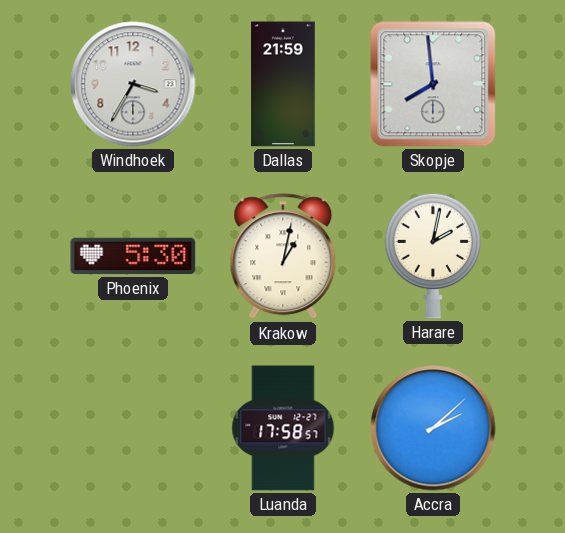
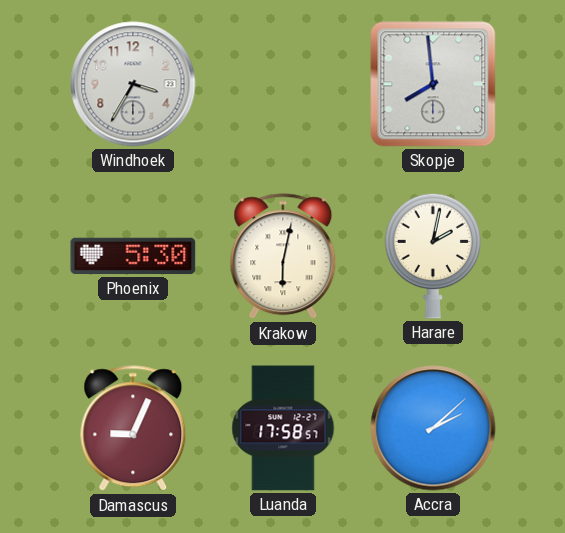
Dallas: 21:59 -> none
Krakow: 1:02 -> 6:02
Damascus: none -> 9:04
